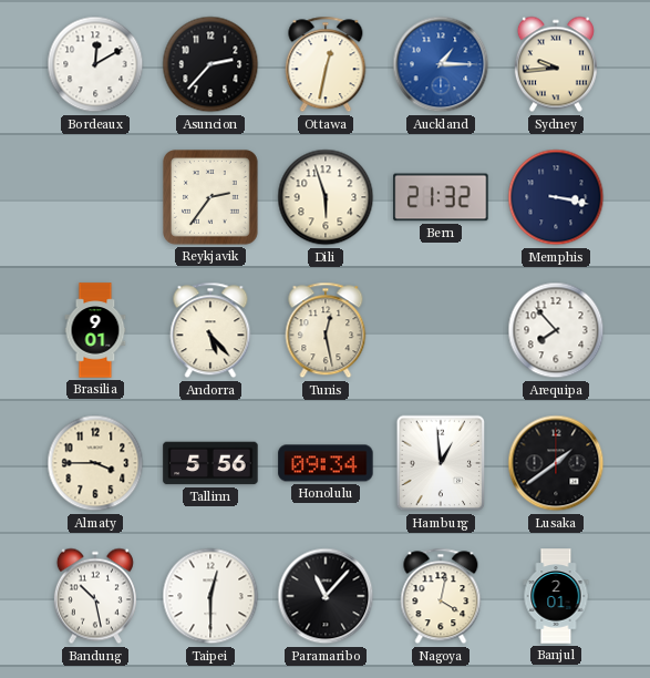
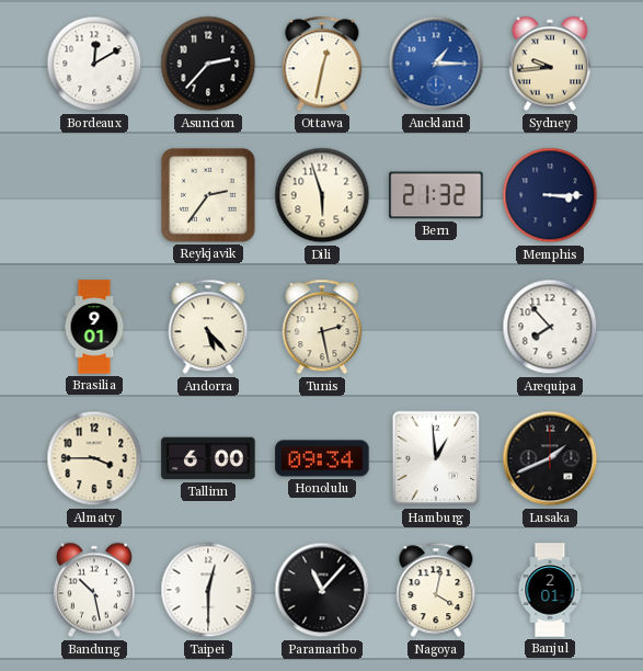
Memphis: 3:17 -> 3:15
Tunis: 12:28 -> 2:28
Tallinn: 5:56 -> 6:00
Lusaka: 1:39 -> 1:41
